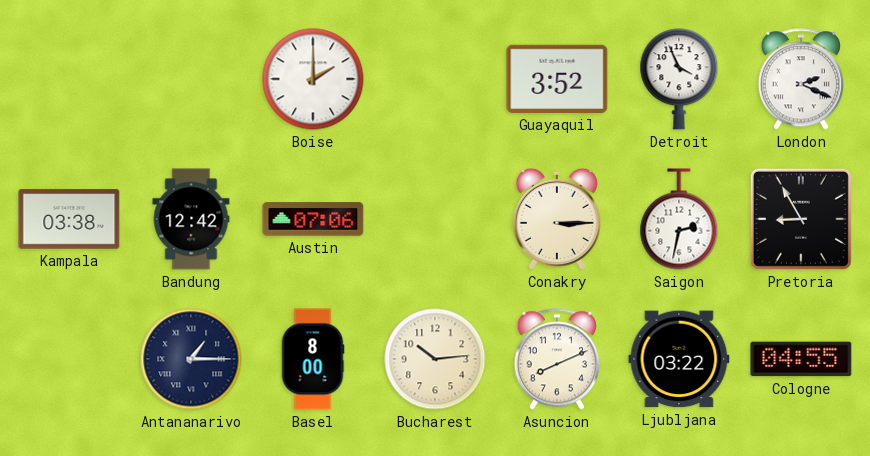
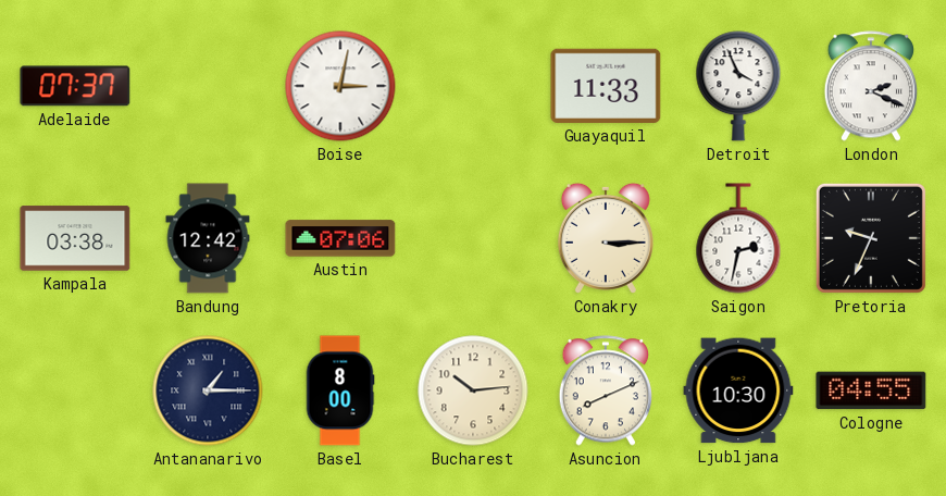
Adelaide: none -> 07:37
Boise: 2:00 -> 3:02
Guayaquil: 3:52 -> 11:33
Pretoria: 8:55 -> 9:34
Ljubljana: 03:22 -> 10:30
